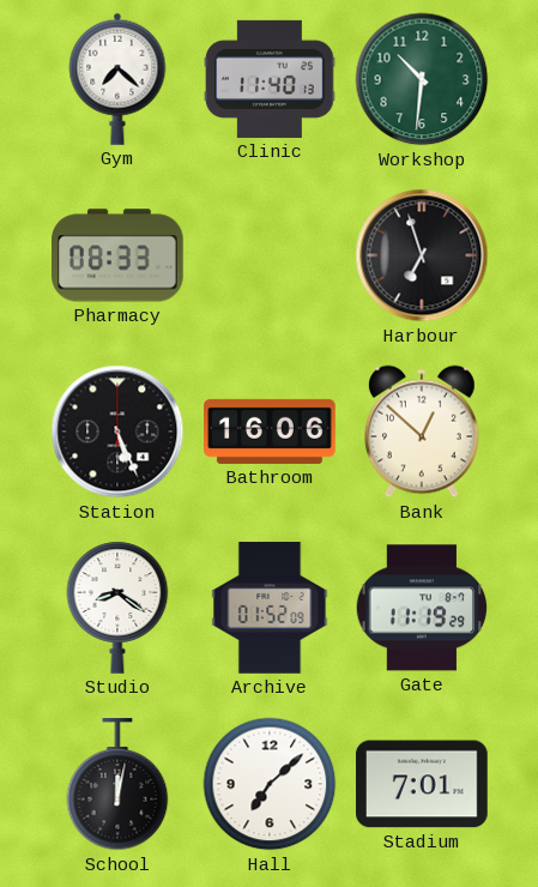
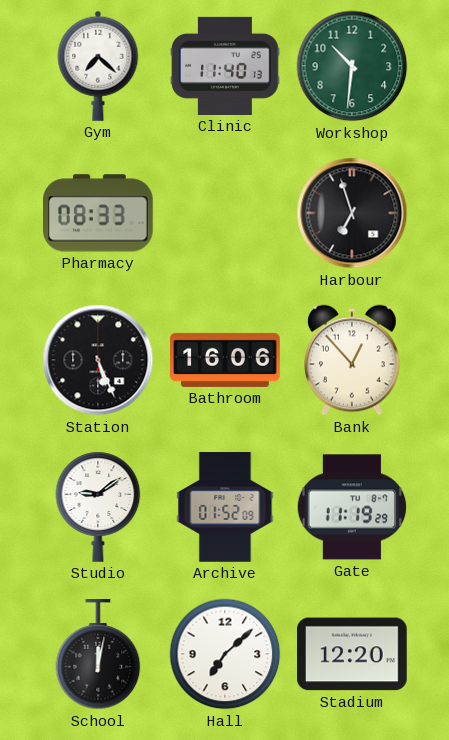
Bank: 12:52 -> 12:53
Studio: 8:21 -> 9:09
Stadium: 7:01 -> 12:20
